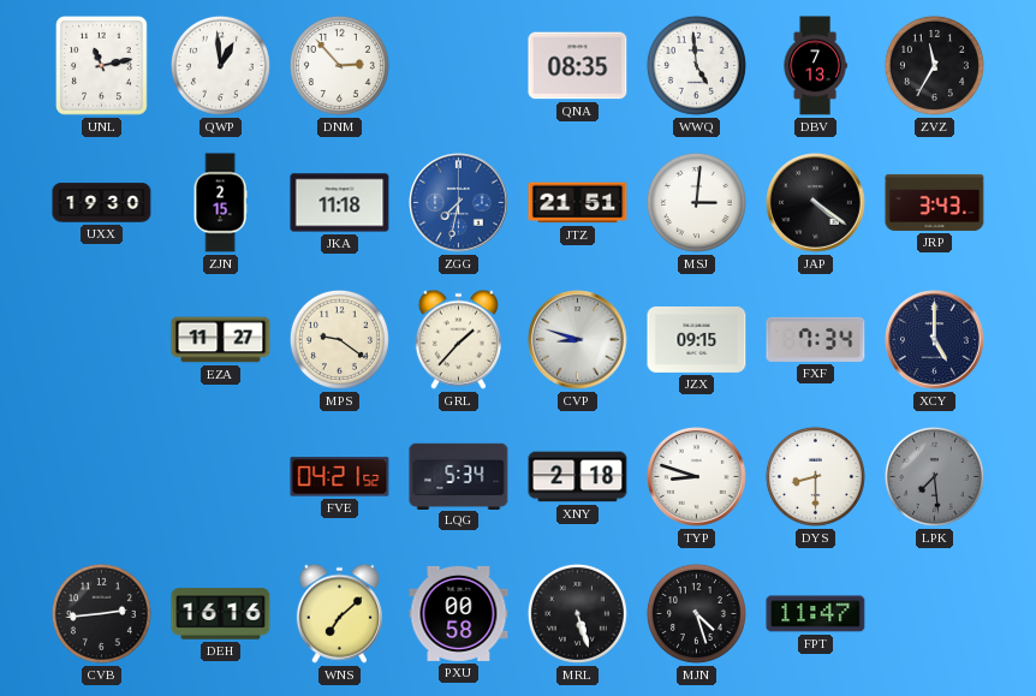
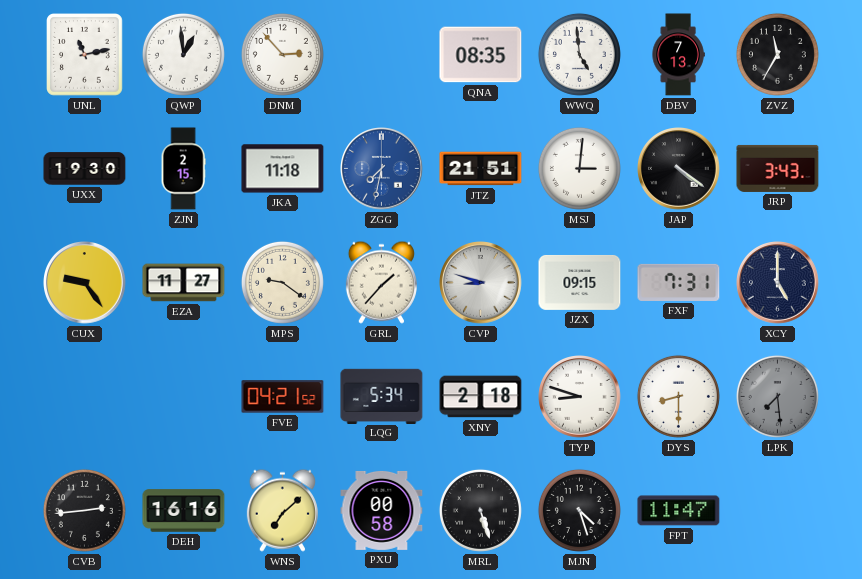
CUX: none -> 9:24
FXF: 7:34 -> 7:31
